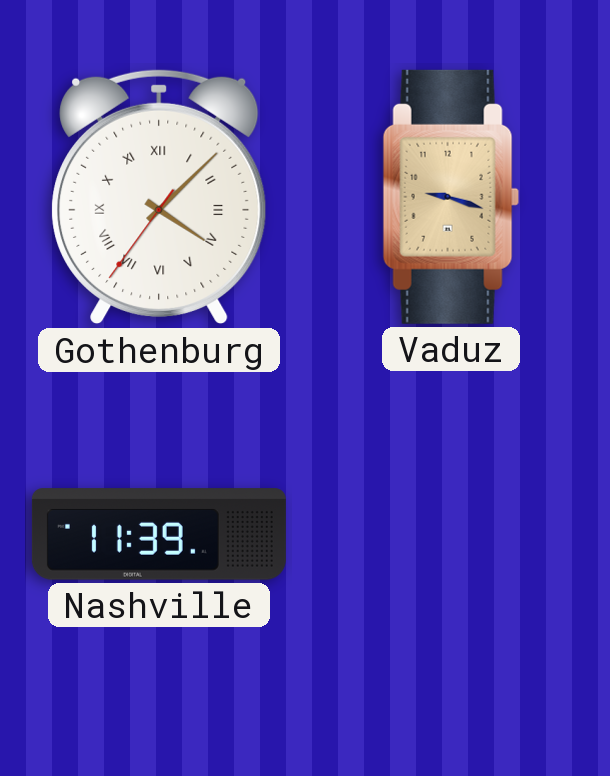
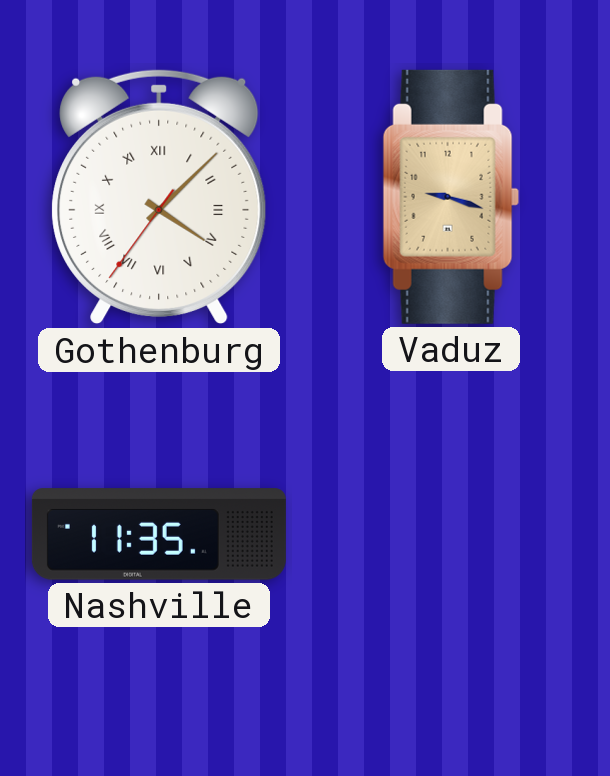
Nashville: 11:39 -> 11:35
